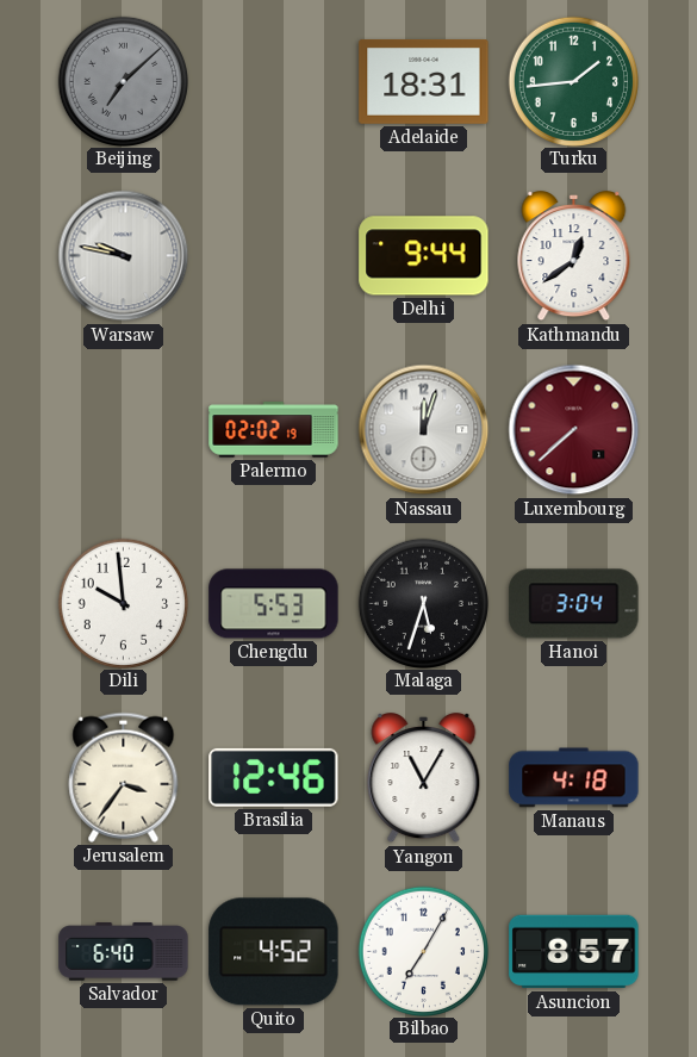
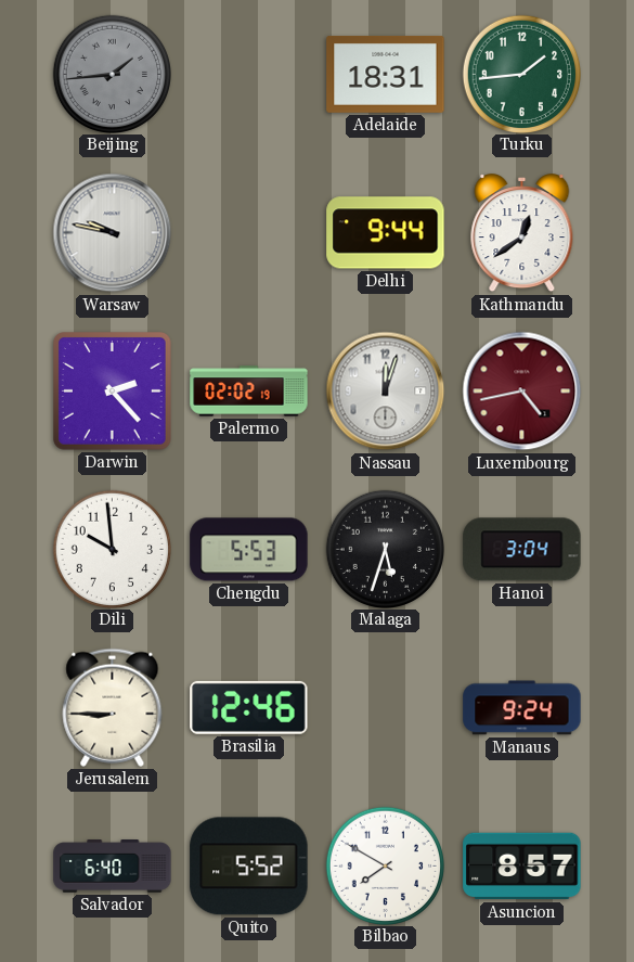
Beijing: 7:08 -> 1:44
Darwin: none -> 2:23
Luxembourg: 7:38 -> 4:43
Jerusalem: 3:36 -> 8:45
Yangon: 11:05 -> none
Manaus: 4:18 -> 9:24
Quito: 4:52 -> 5:52
Bilbao: 7:05 -> 7:50
